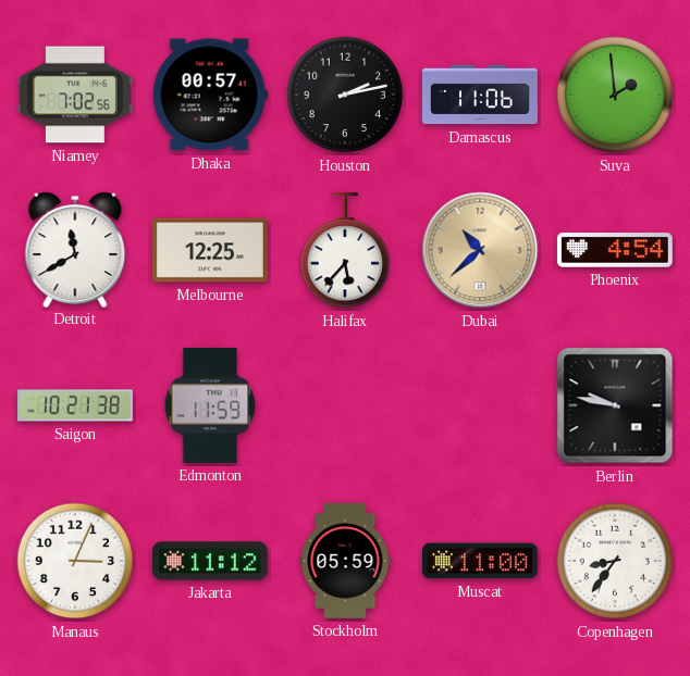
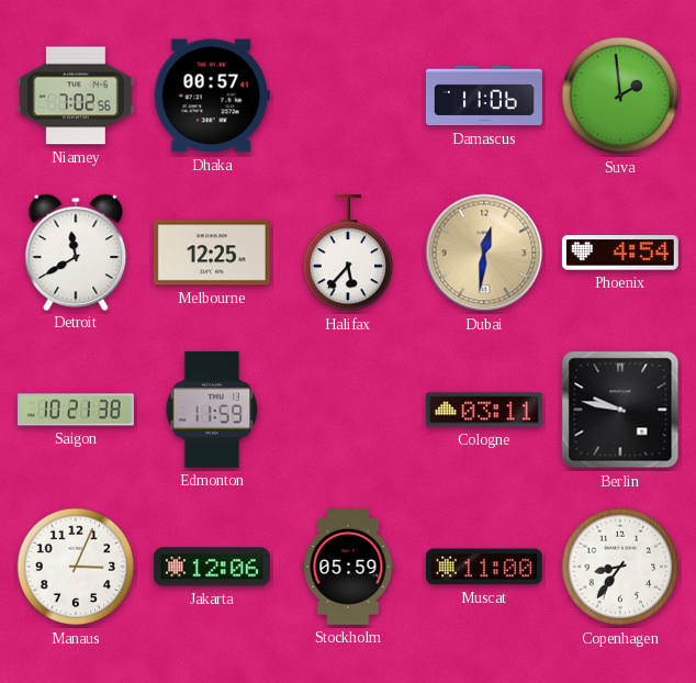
Houston: 2:13 -> none
Dubai: 10:38 -> 12:31
Cologne: none -> 03:11
Jakarta: 11:12 -> 12:06
